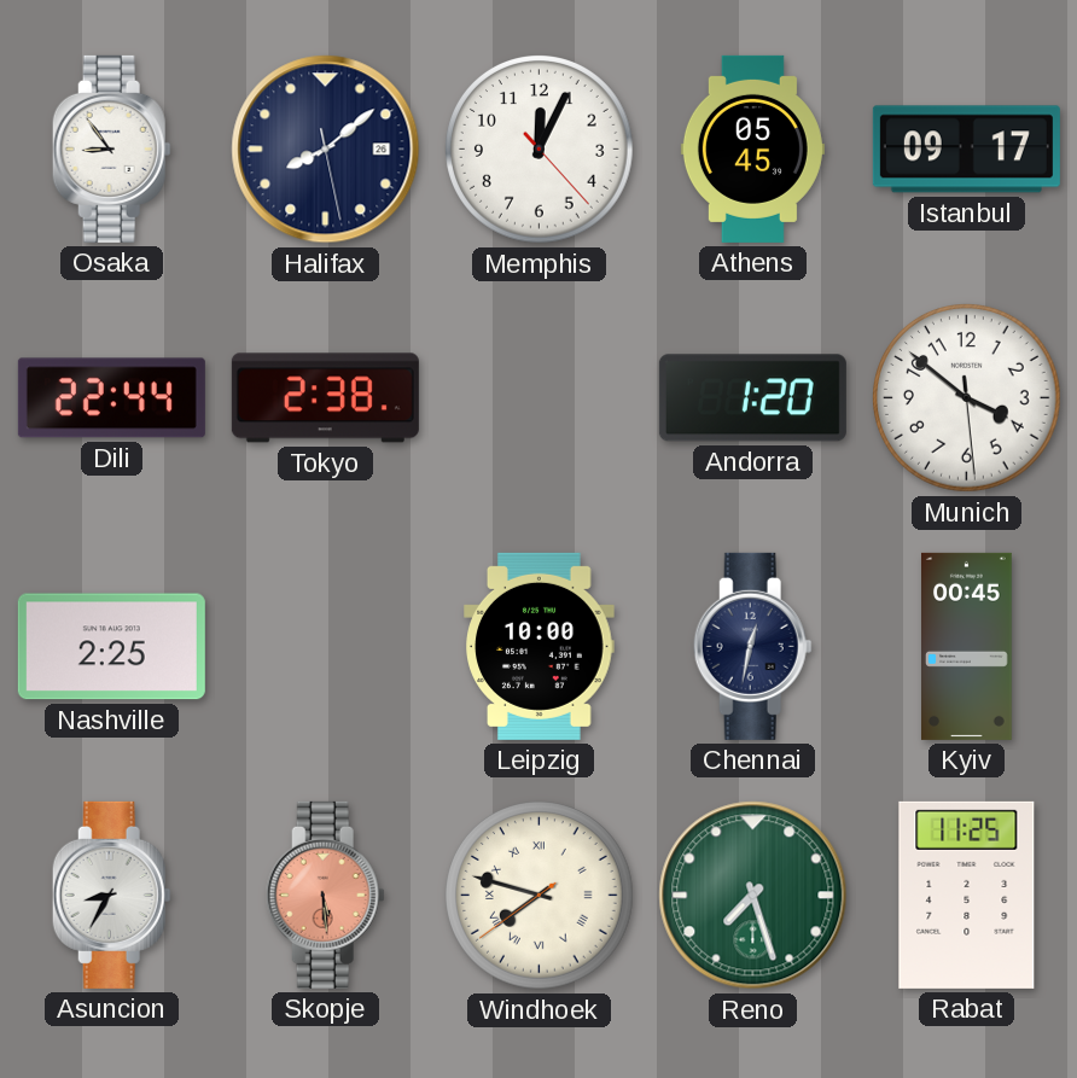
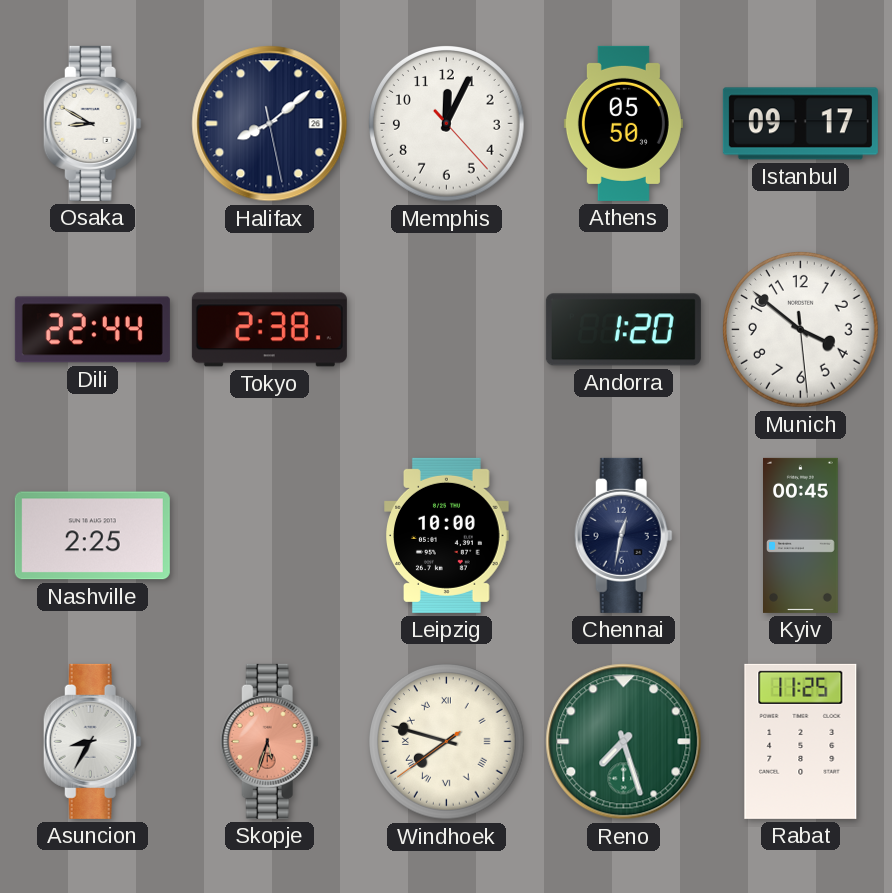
Osaka: 8:54 -> 8:50
Athens: 05:45 -> 05:50
Skopje: 5:29 -> 5:33
